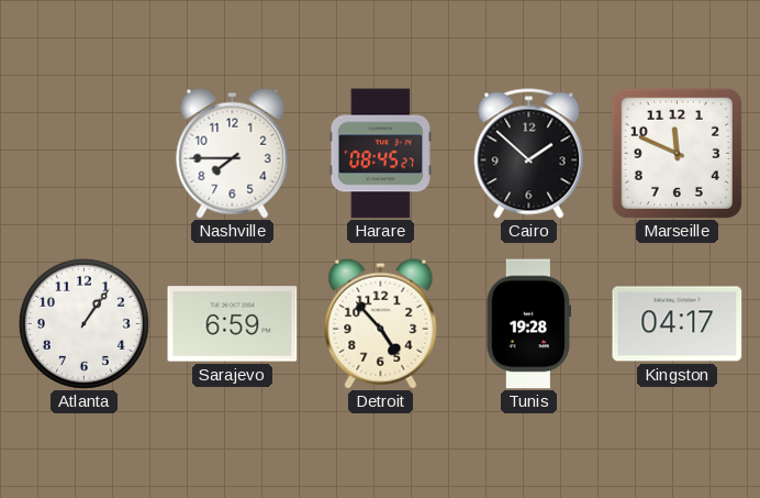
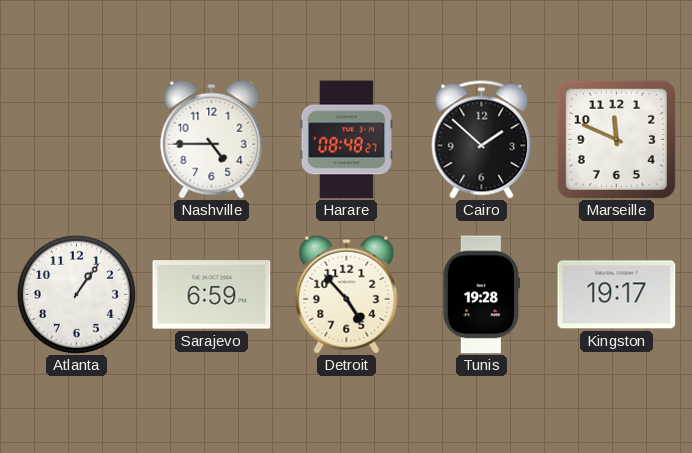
Nashville: 7:45 -> 4:45
Harare: 08:45 -> 08:48
Kingston: 04:17 -> 19:17
